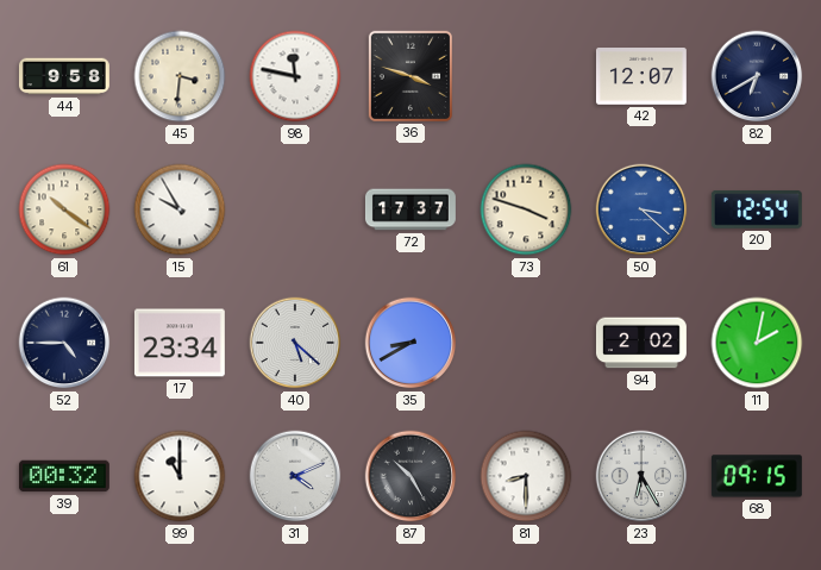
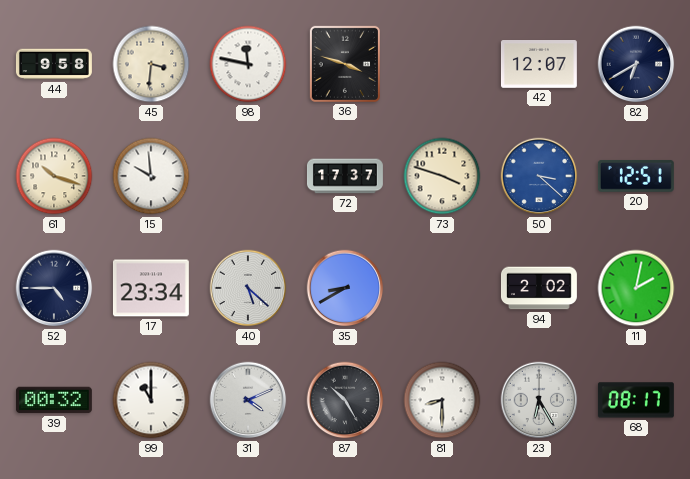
61: 10:21 -> 10:18
15: 9:55 -> 9:59
20: 12:54 -> 12:51
68: 09:15 -> 08:17
